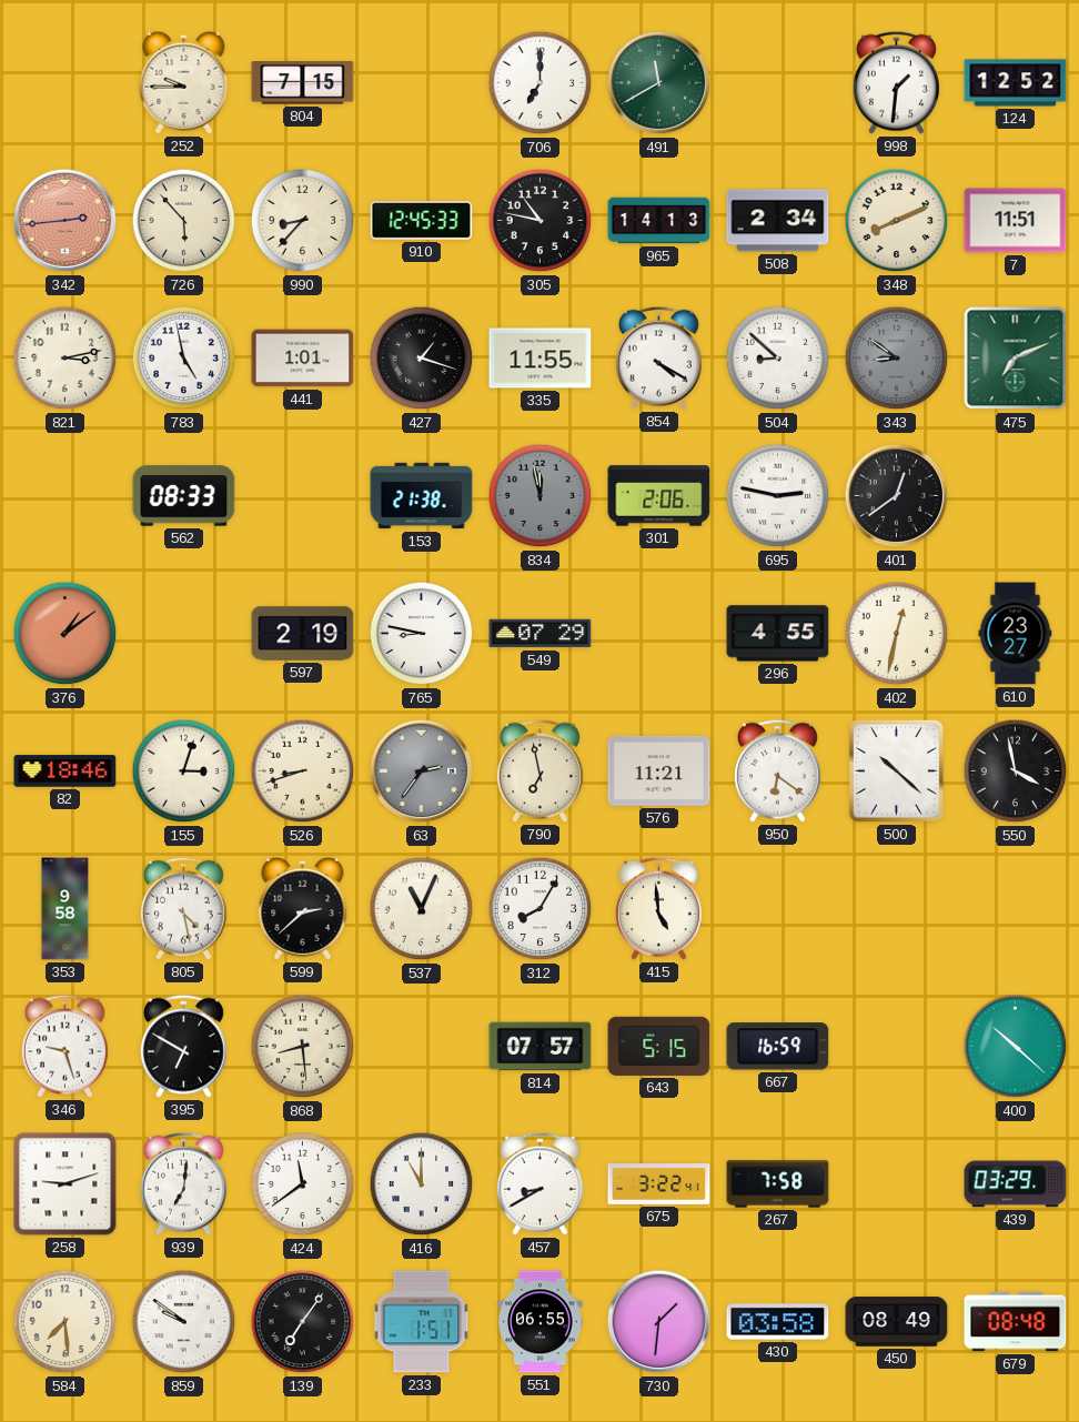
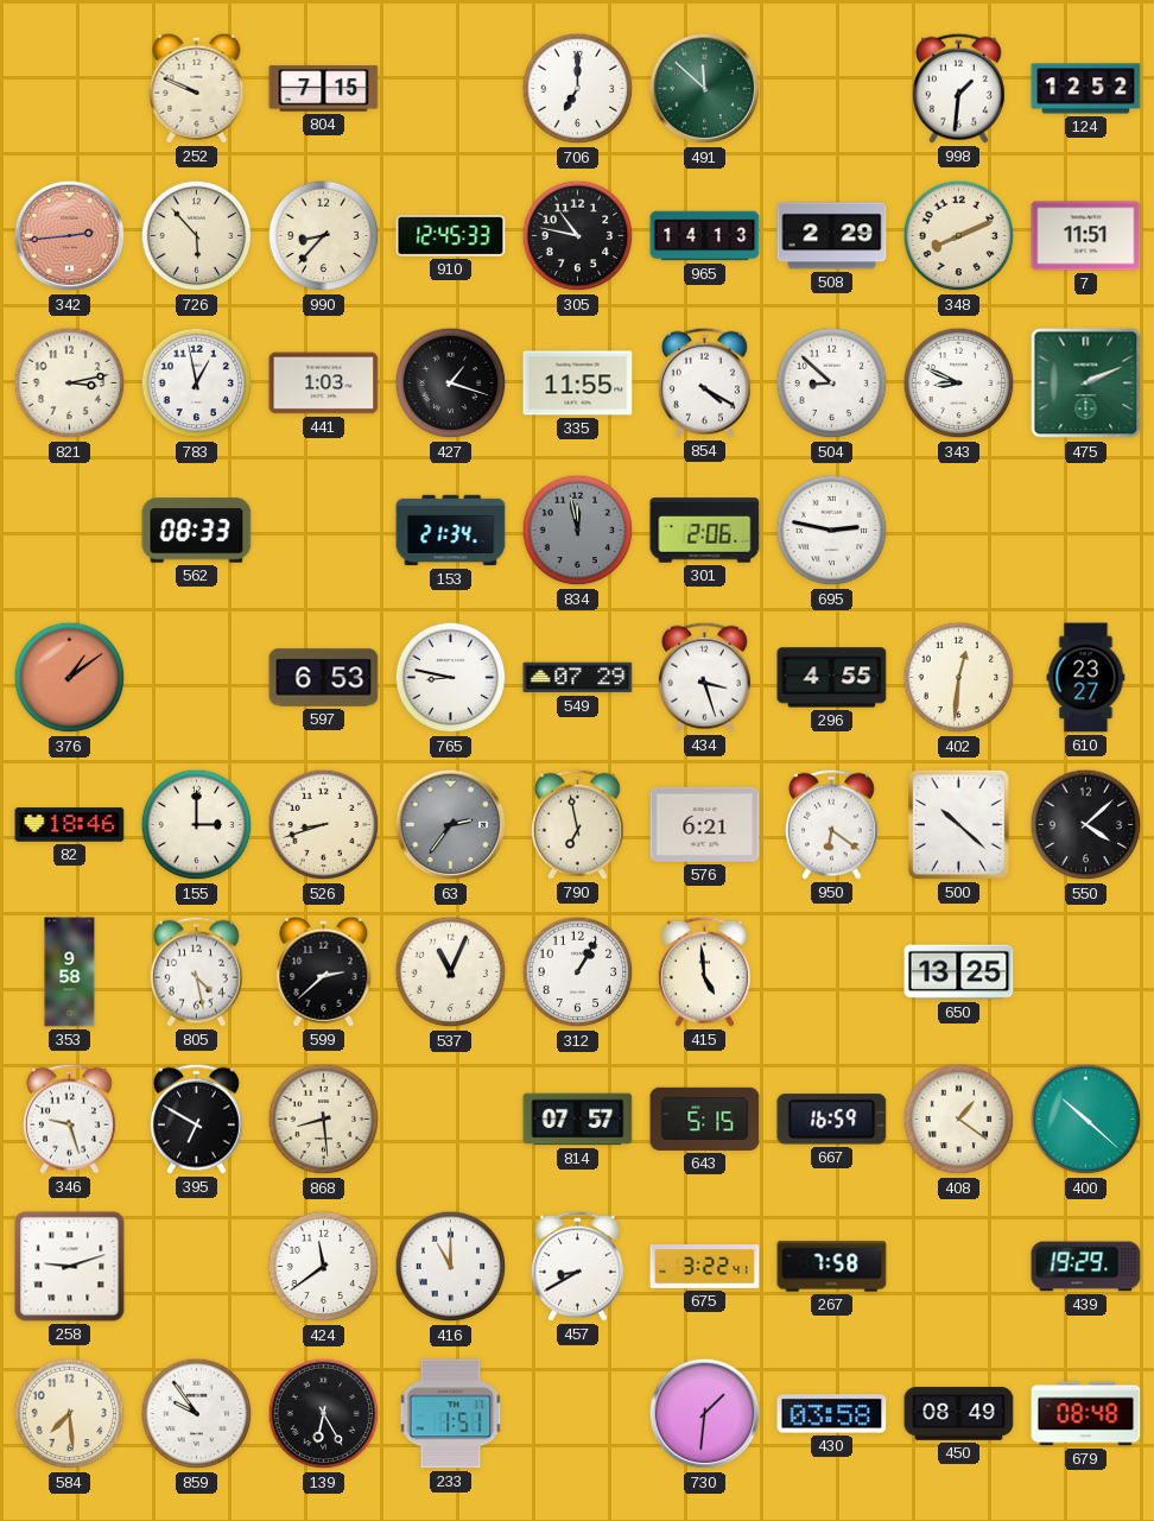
252: 9:45 -> 9:49
491: 11:40 -> 11:52
508: 2:34 -> 2:29
783: 4:58 -> 12:58
441: 1:01 -> 1:03
343: 8:51 -> 8:49
343 dial: grey -> white
475: 7:11 -> 2:11
153: 21:38 -> 21:34
401: 12:39 -> none
597: 2:19 -> 6:53
434: none -> 3:27
402: 12:32 -> 12:31
155: 3:03 -> 3:00
576: 11:21 -> 6:21
550: 3:58 -> 4:08
312: 8:05 -> 1:05
650: none -> 13:25
408: none -> 1:21
939: 7:01 -> none
439: 03:29 -> 19:29
859: 9:51 -> 9:54
139: 7:06 -> 6:25
551: 06:55 -> none
